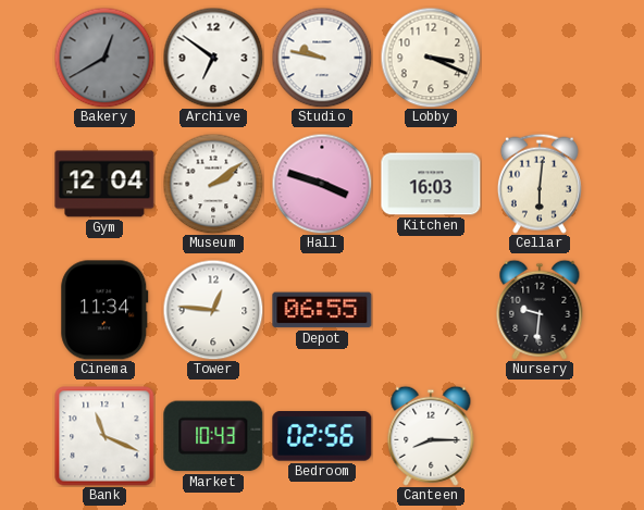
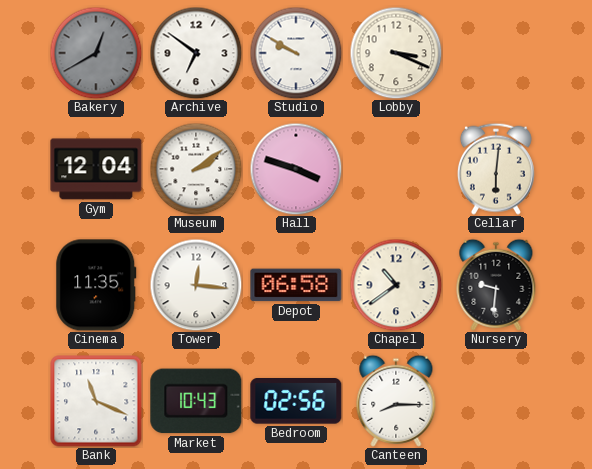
Studio: 9:47 -> 9:50
Kitchen: 16:03 -> none
Cinema: 11:34 -> 11:35
Tower: 12:46 -> 12:16
Depot: 06:55 -> 06:58
Chapel: none -> 10:39
